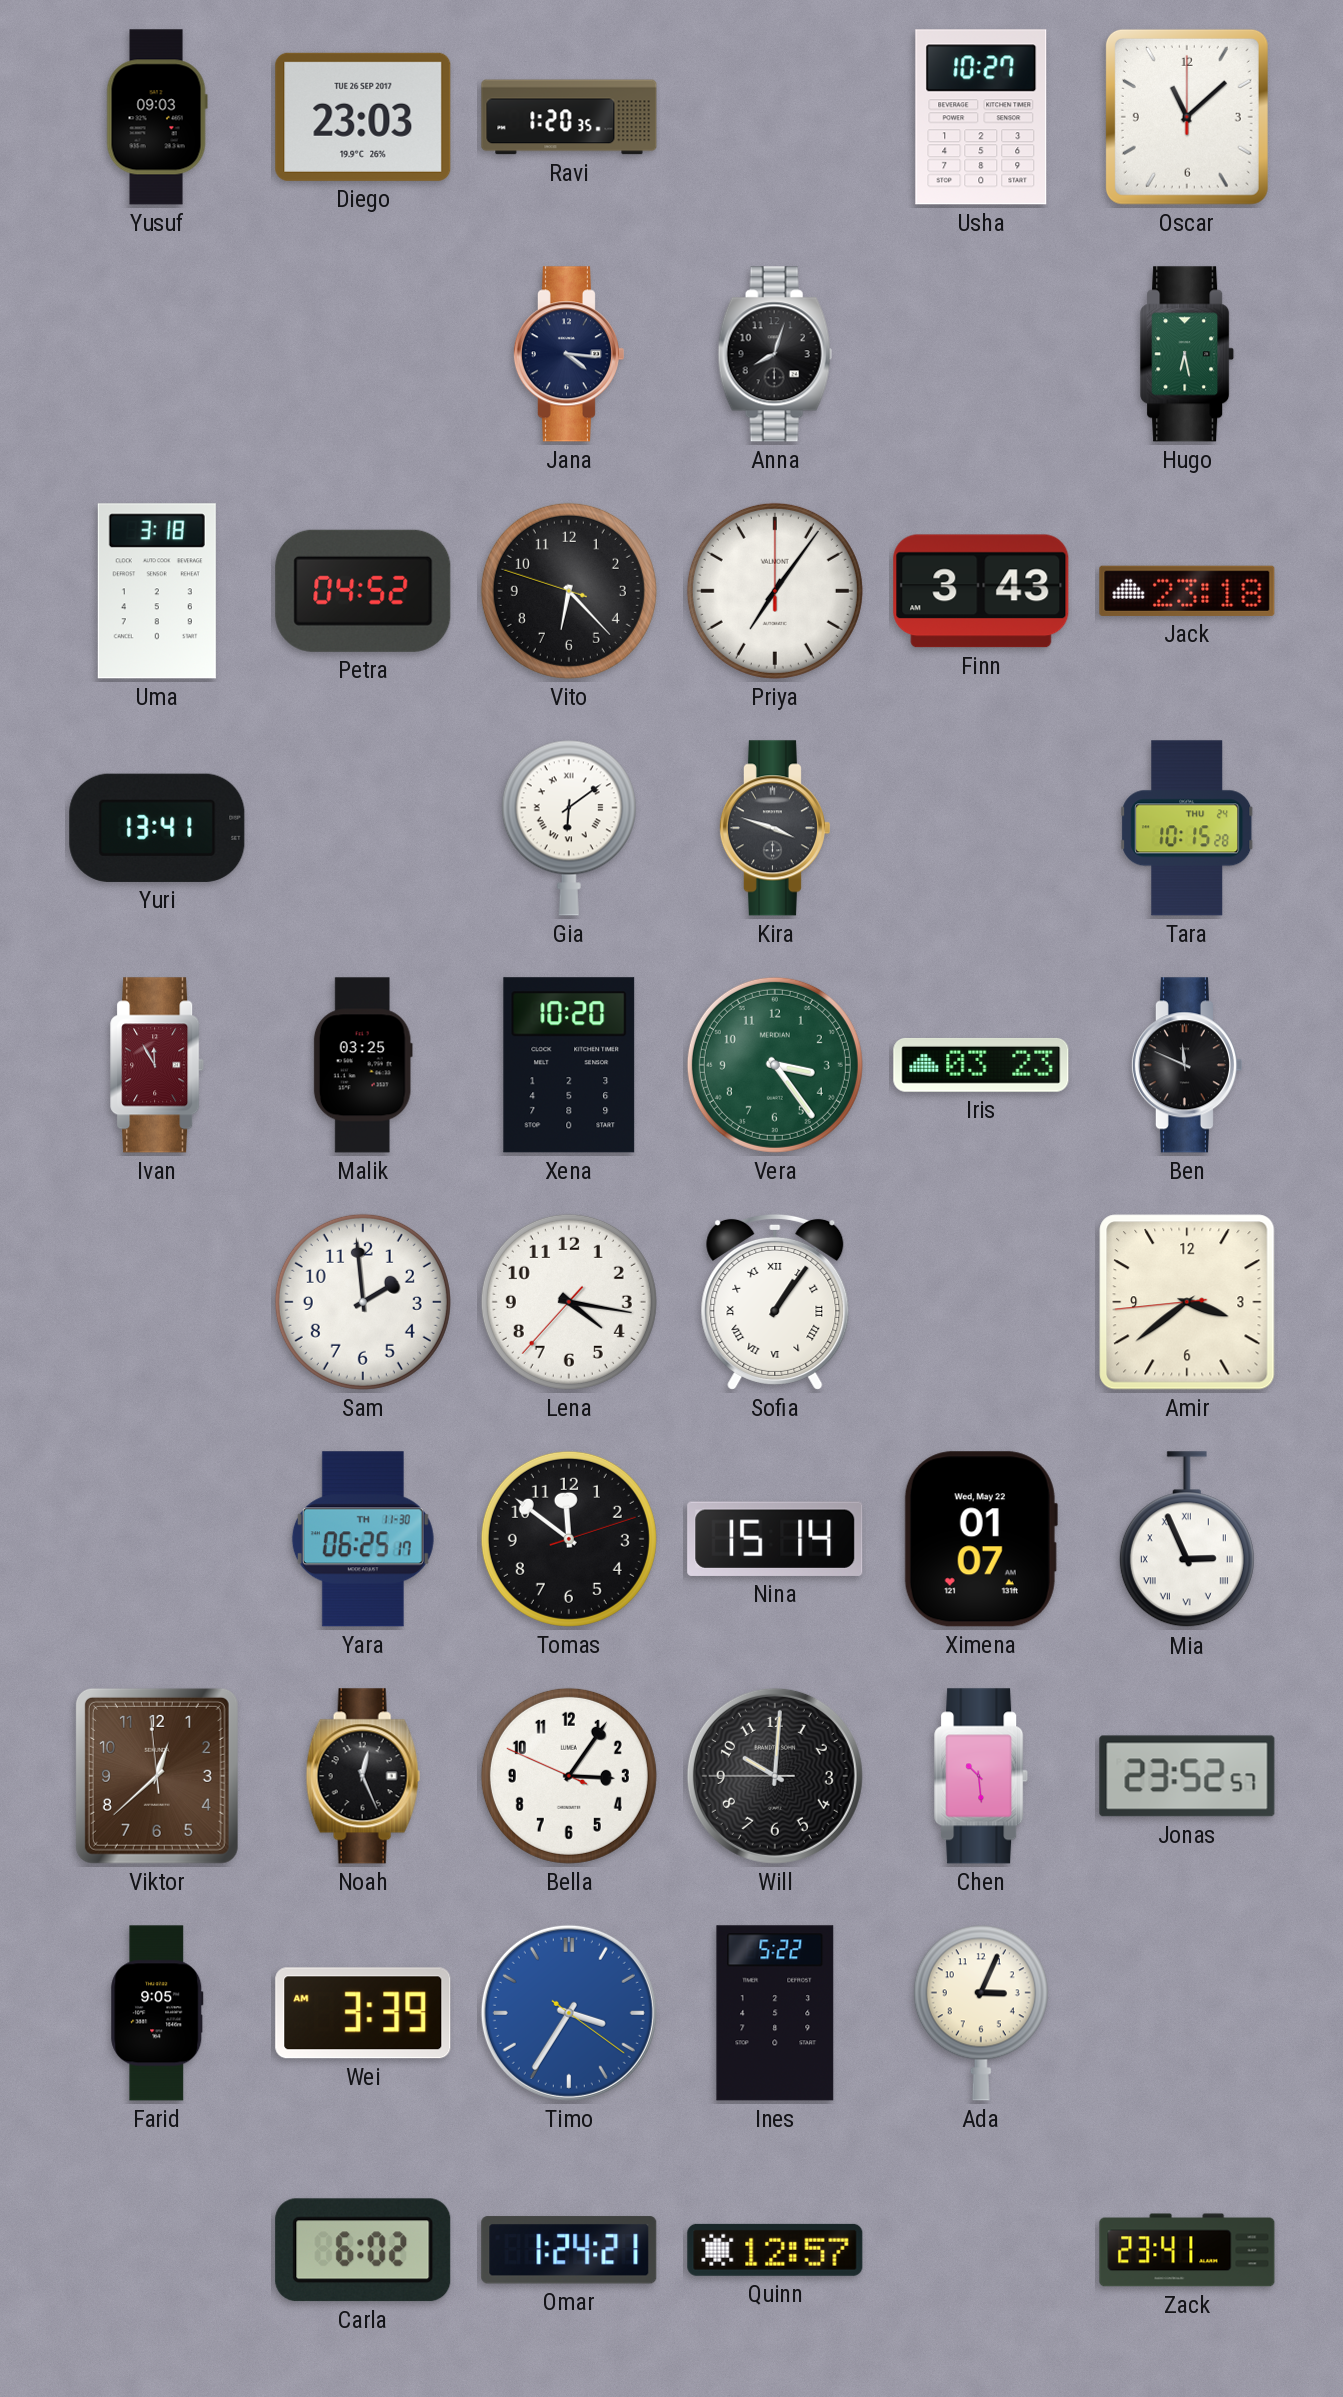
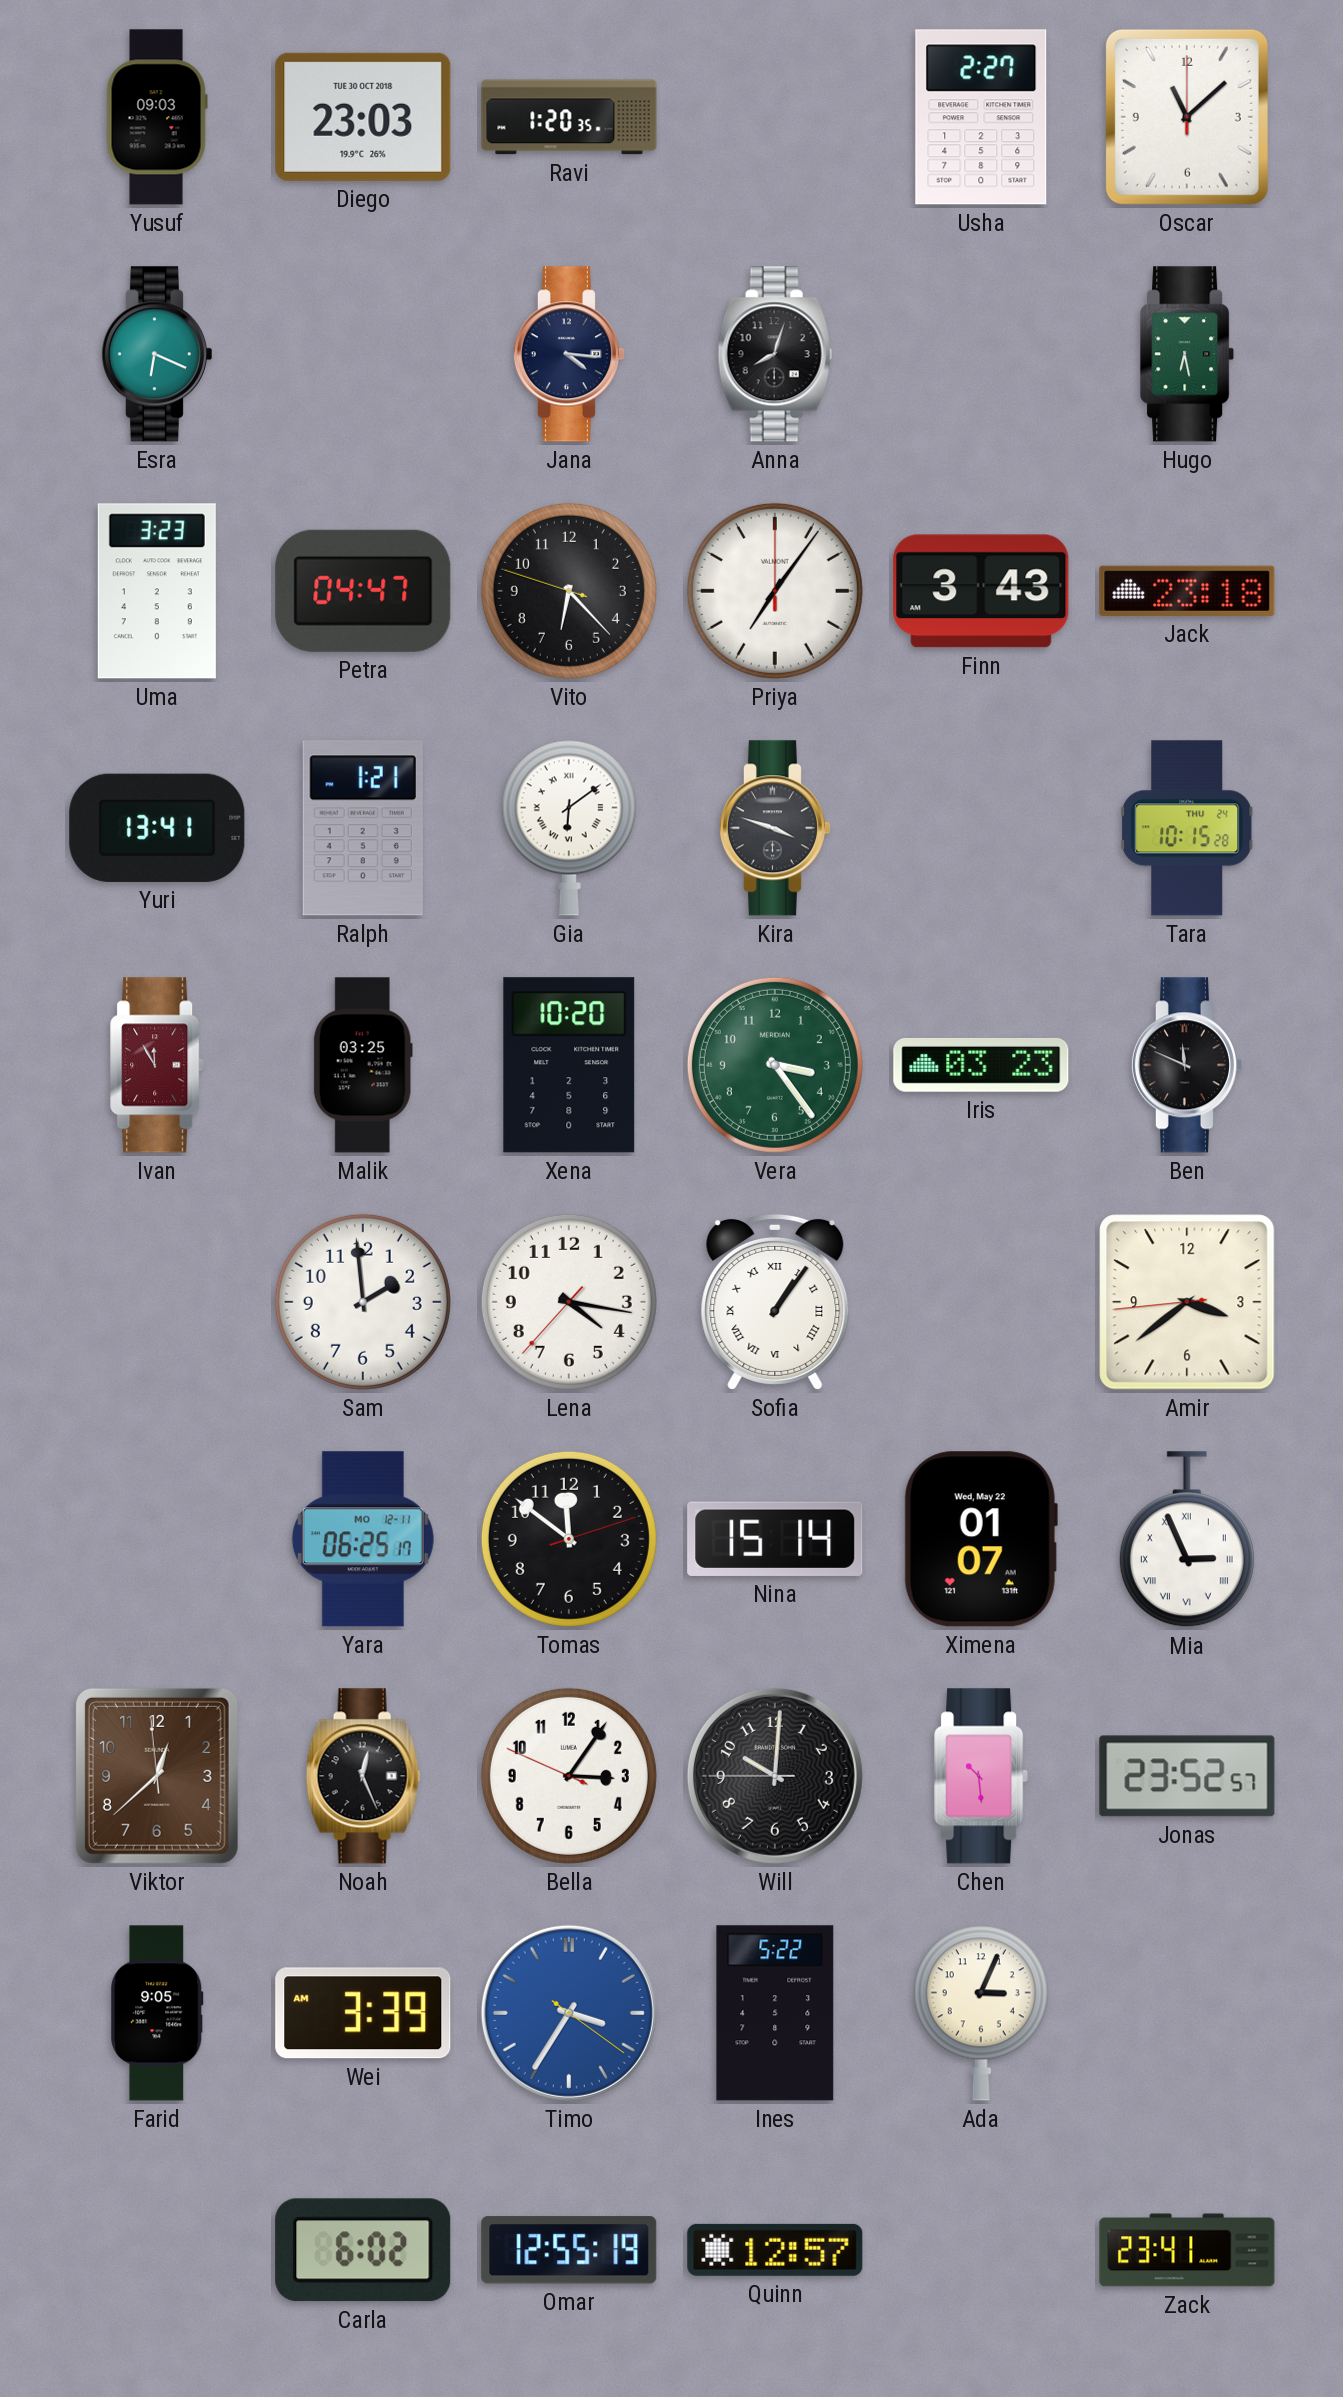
Diego date: TUE 26 SEP 2017 -> TUE 30 OCT 2018
Usha: 10:27 -> 2:27
Esra: none -> 6:19
Uma: 3:18 -> 3:23
Petra: 04:52 -> 04:47
Ralph: none -> 1:21
Yara date: TH 11-30 -> MO 12-11
Omar: 1:24 -> 12:55
